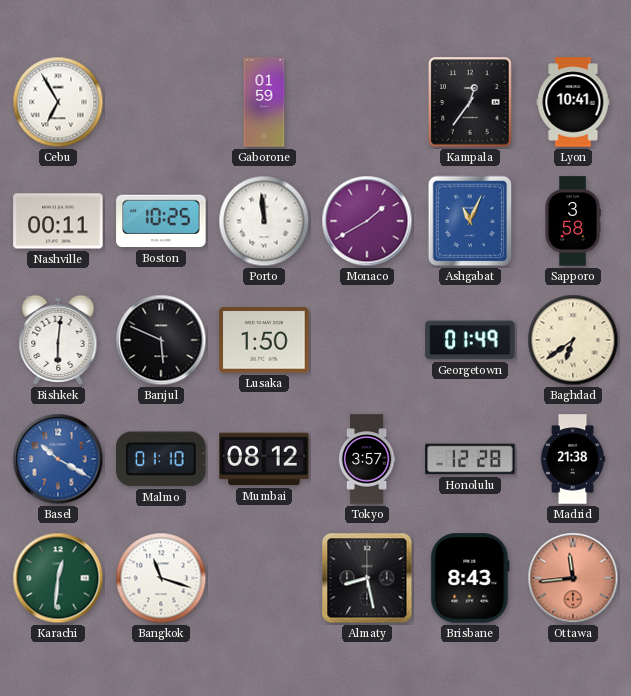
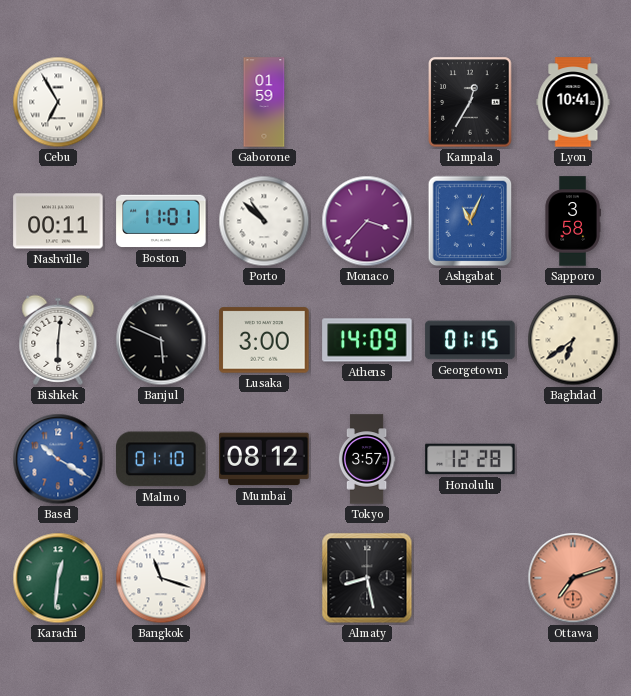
Kampala: 12:36 -> 12:35
Boston: 10:25 -> 11:01
Porto: 11:59 -> 10:52
Monaco: 1:40 -> 3:37
Lusaka: 1:50 -> 3:00
Athens: none -> 14:09
Georgetown: 01:49 -> 01:15
Madrid: 21:38 -> none
Brisbane: 8:43 -> none
Ottawa: 11:44 -> 7:12
